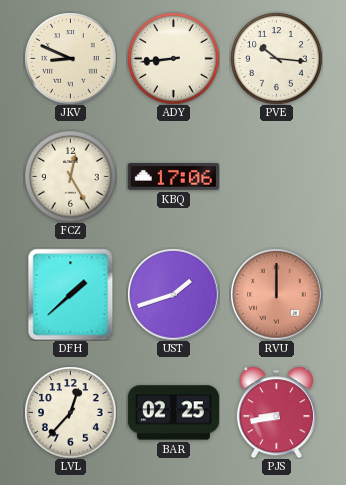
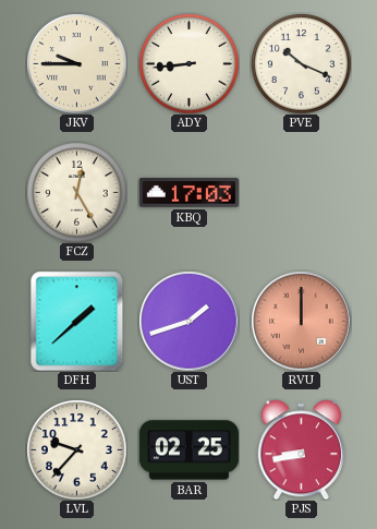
JKV: 8:49 -> 9:45
PVE: 10:16 -> 10:19
KBQ: 17:06 -> 17:03
LVL: 12:37 -> 9:37
